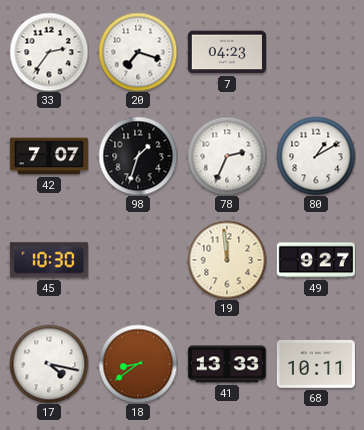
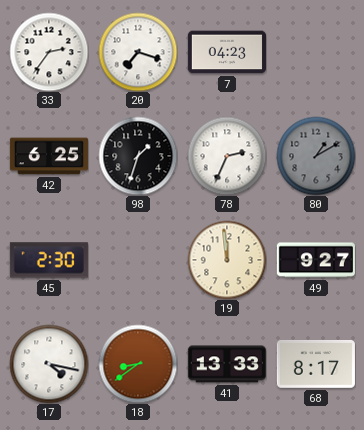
42: 7:07 -> 6:25
80 dial: white -> grey
45: 10:30 -> 2:30
68: 10:11 -> 8:17
